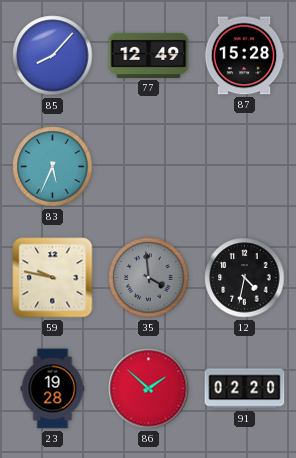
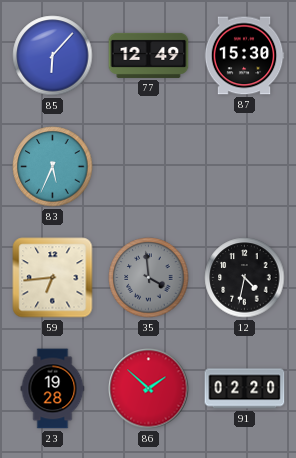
85: 8:07 -> 6:07
87: 15:28 -> 15:30
59: 9:47 -> 6:44
